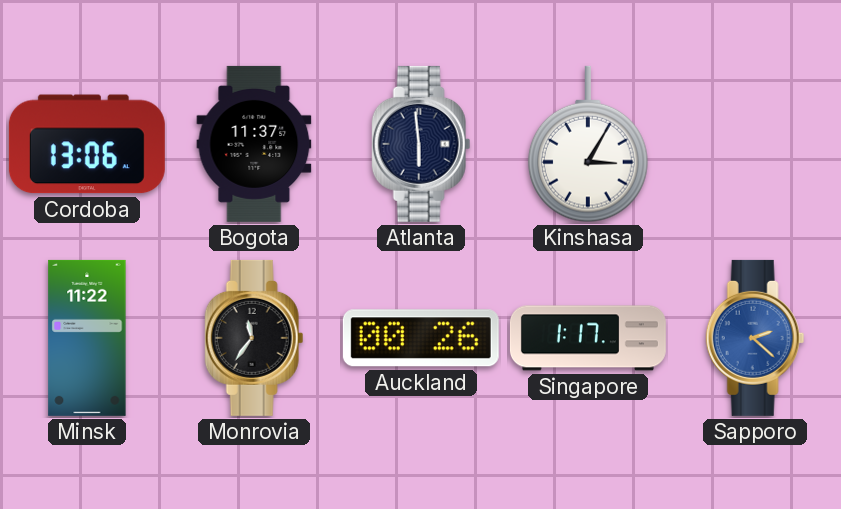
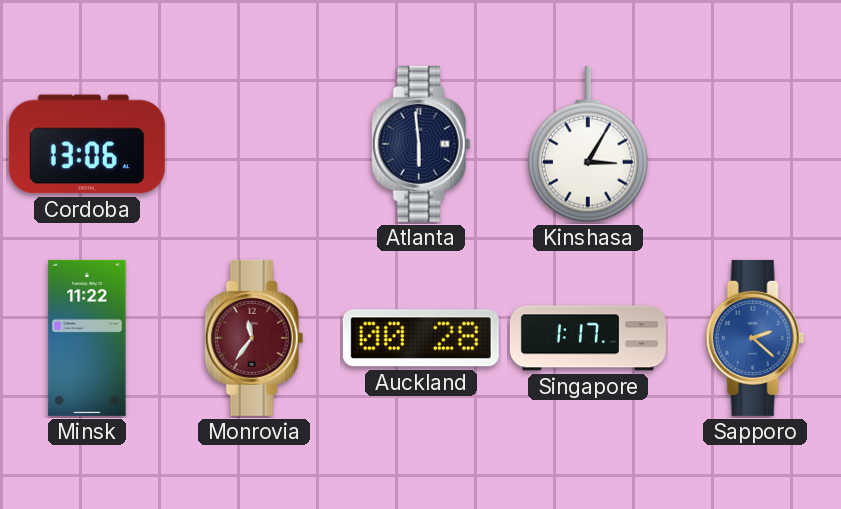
Bogota: 11:37 -> none
Monrovia dial: black -> burgundy
Auckland: 00:26 -> 00:28
